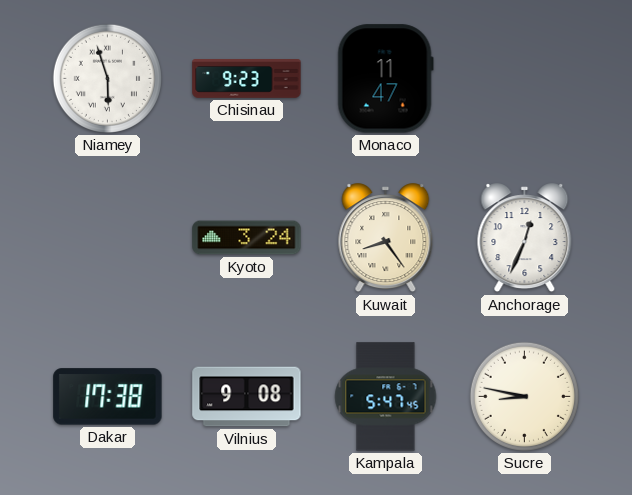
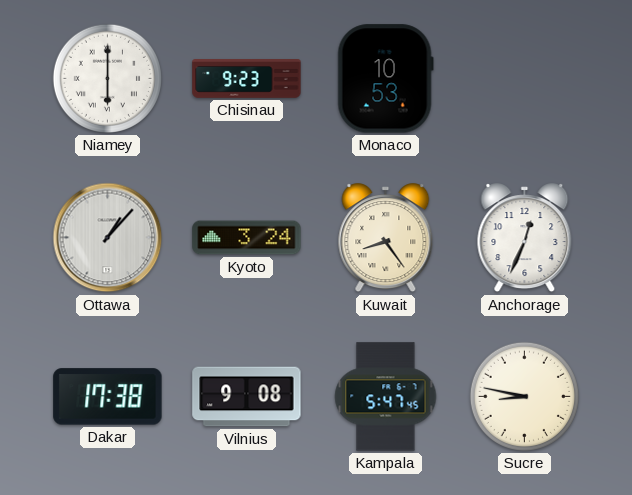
Niamey: 5:57 -> 6:00
Monaco: 11:47 -> 10:53
Ottawa: none -> 1:07
